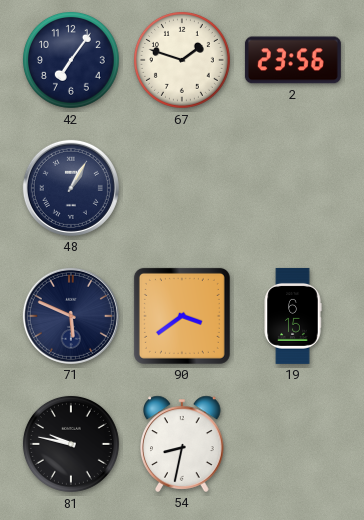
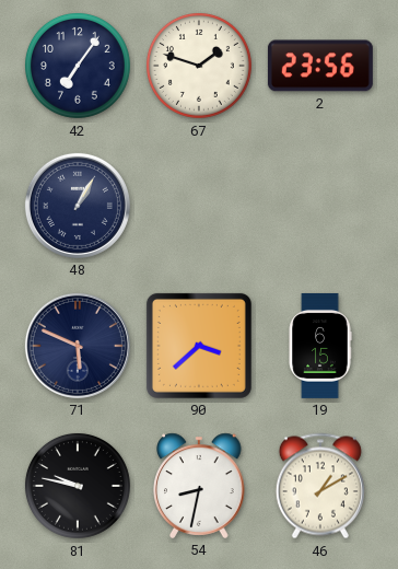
90: 3:39 -> 3:38
46: none -> 1:10
